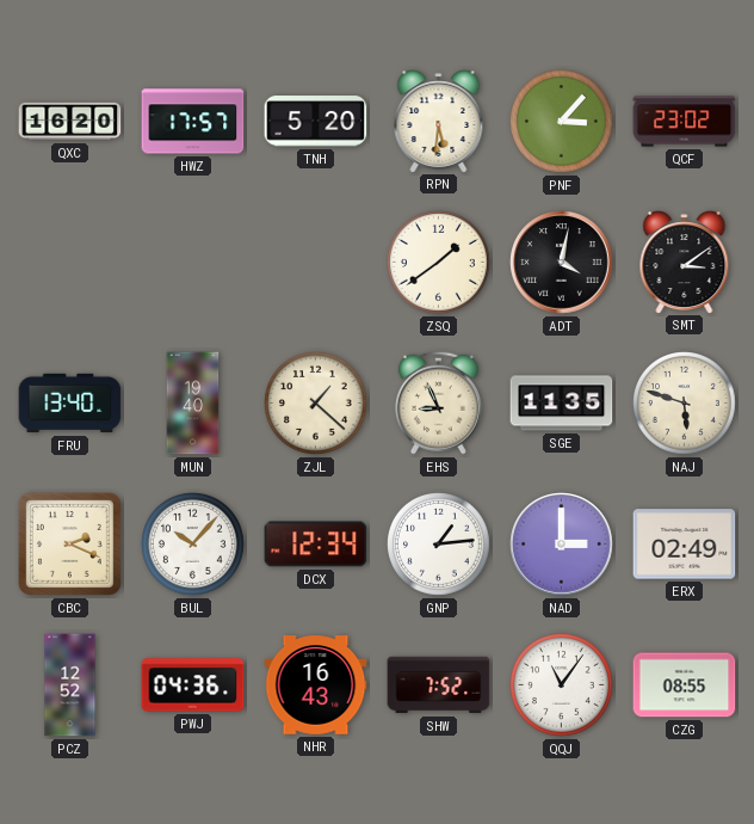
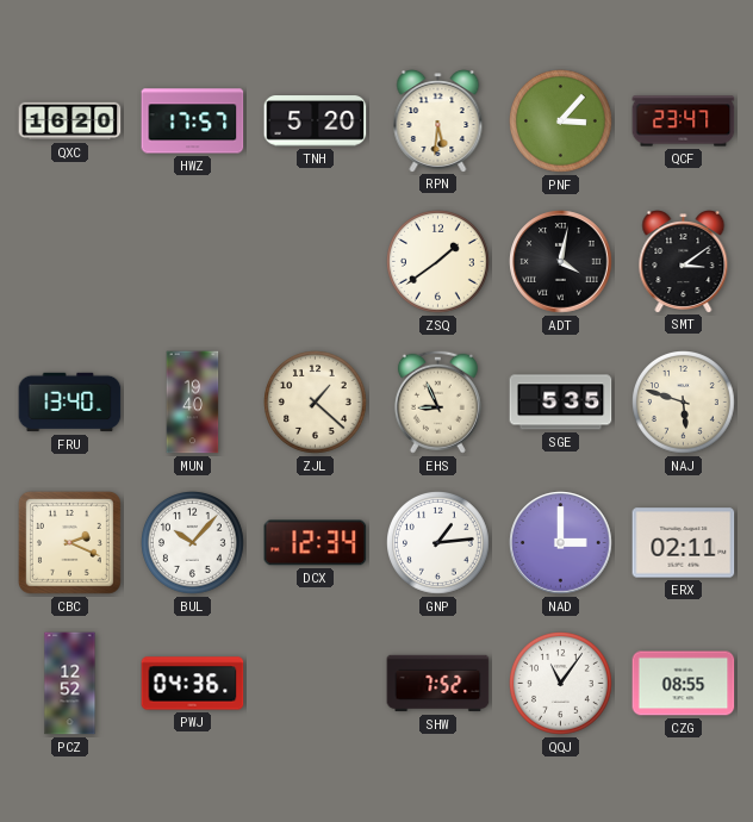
QCF: 23:02 -> 23:47
SGE: 11:35 -> 5:35
ERX: 02:49 -> 02:11
NHR: 16:43 -> none
